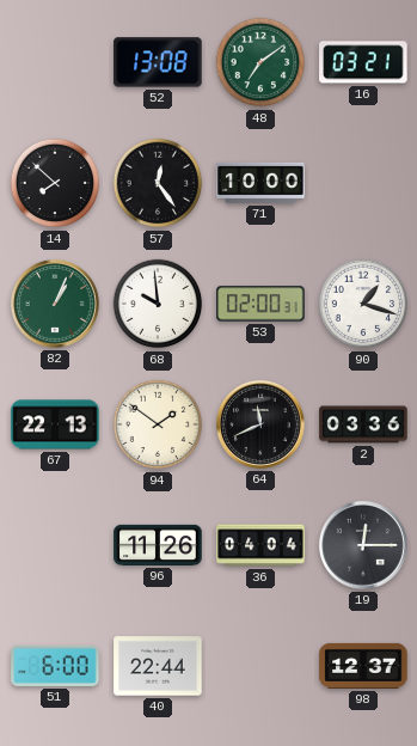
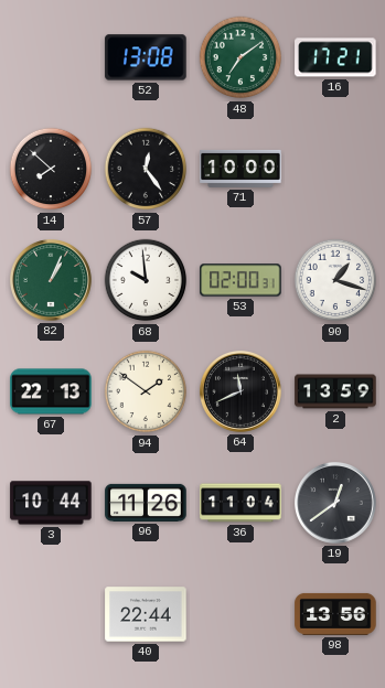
16: 03:21 -> 17:21
2: 03:36 -> 13:59
3: none -> 10:44
36: 04:04 -> 11:04
19: 12:15 -> 12:39
51: 6:00 -> none
98: 12:37 -> 13:56
